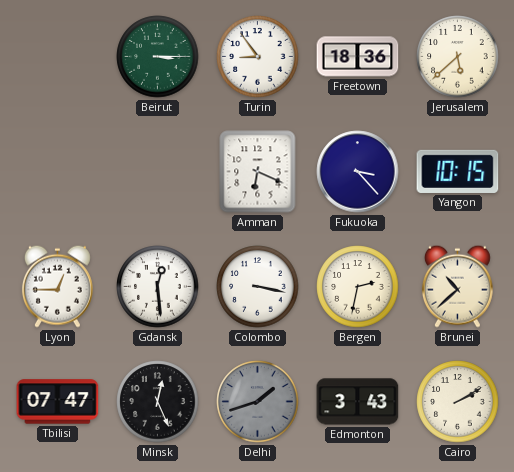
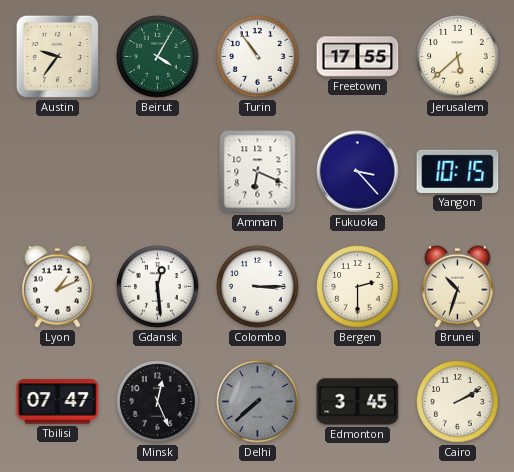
Austin: none -> 9:36
Beirut: 3:15 -> 4:05
Turin: 8:54 -> 10:54
Freetown: 18:36 -> 17:55
Lyon: 12:45 -> 1:11
Colombo: 3:17 -> 3:15
Bergen: 2:32 -> 2:30
Brunei: 10:38 -> 10:33
Delhi: 1:42 -> 7:38
Edmonton: 3:43 -> 3:45
